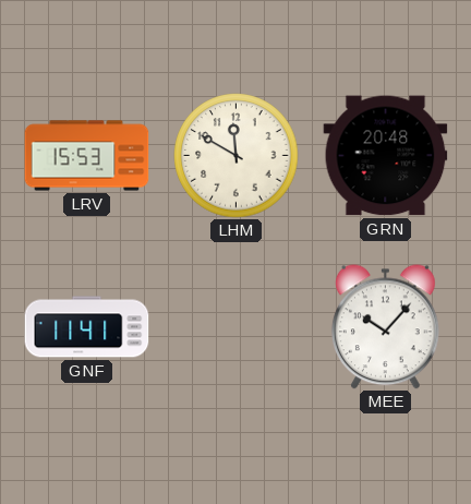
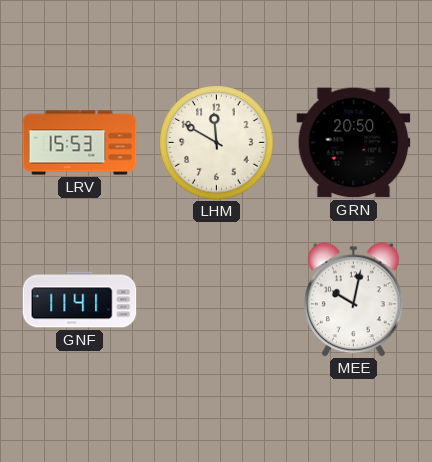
GRN: 20:48 -> 20:50
MEE: 10:07 -> 10:02
